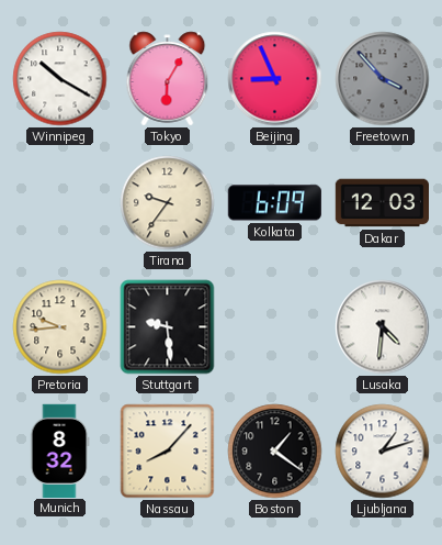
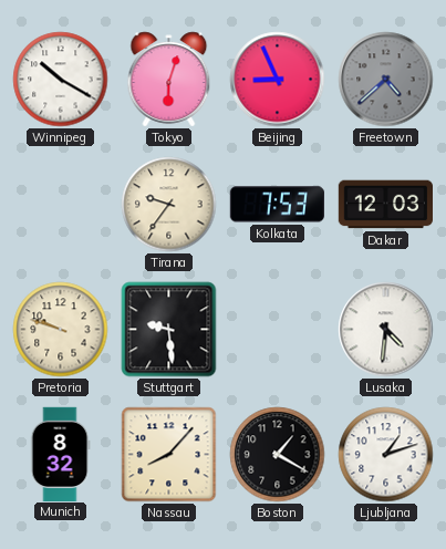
Tokyo: 6:05 -> 6:03
Freetown: 3:53 -> 4:38
Kolkata: 6:09 -> 7:53
Pretoria: 9:44 -> 9:48
Boston: 1:21 -> 1:20
